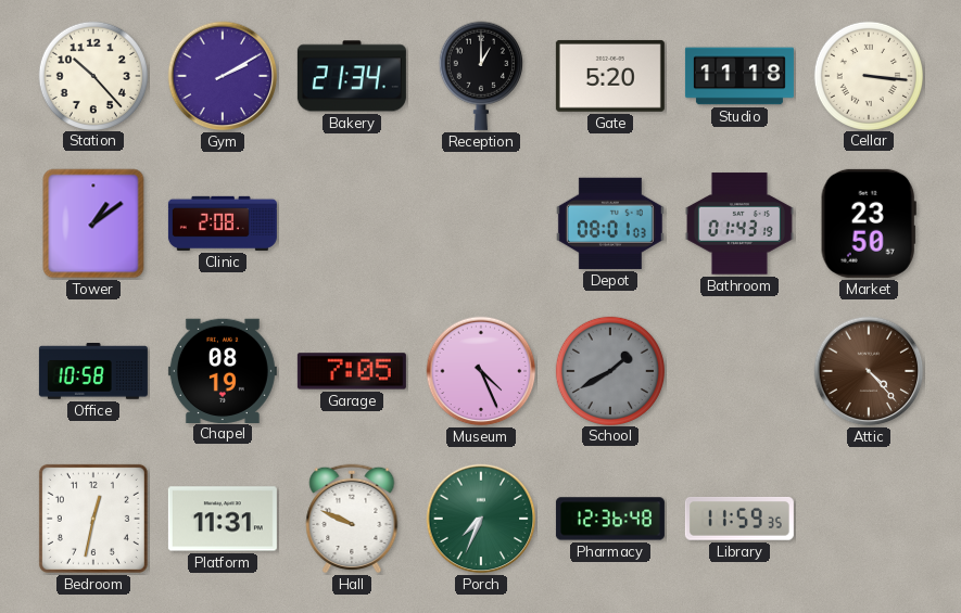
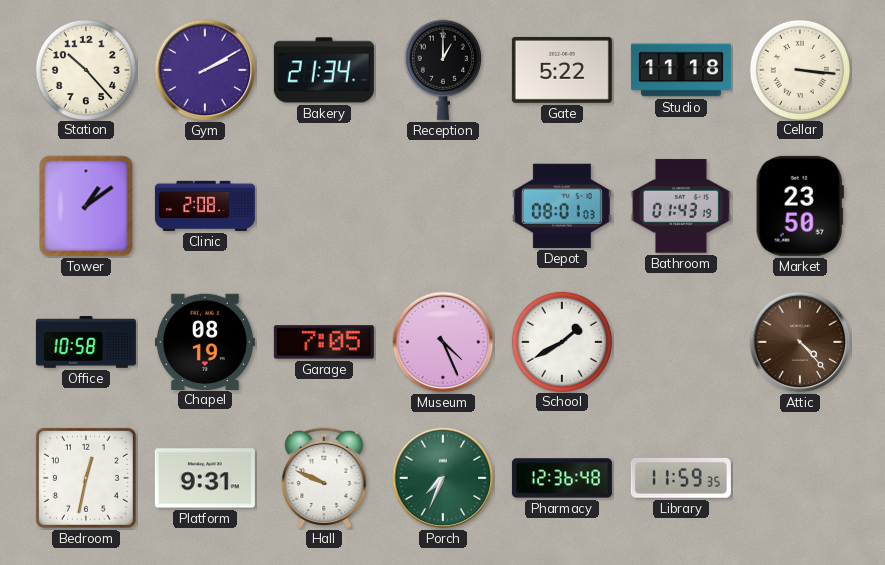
Gate: 5:20 -> 5:22
School dial: grey -> white
Platform: 11:31 -> 9:31
